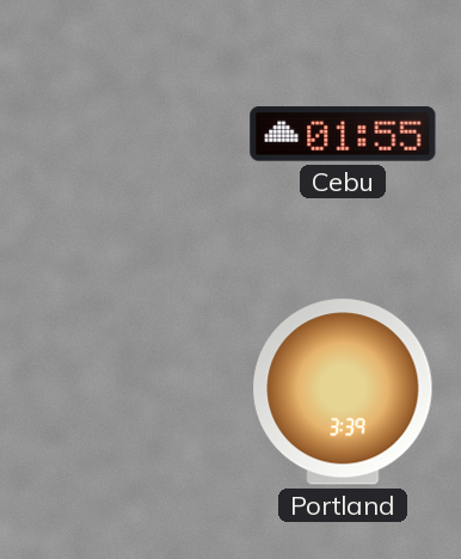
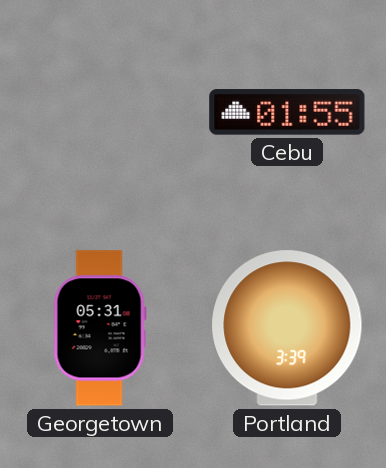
Georgetown: none -> 05:31
